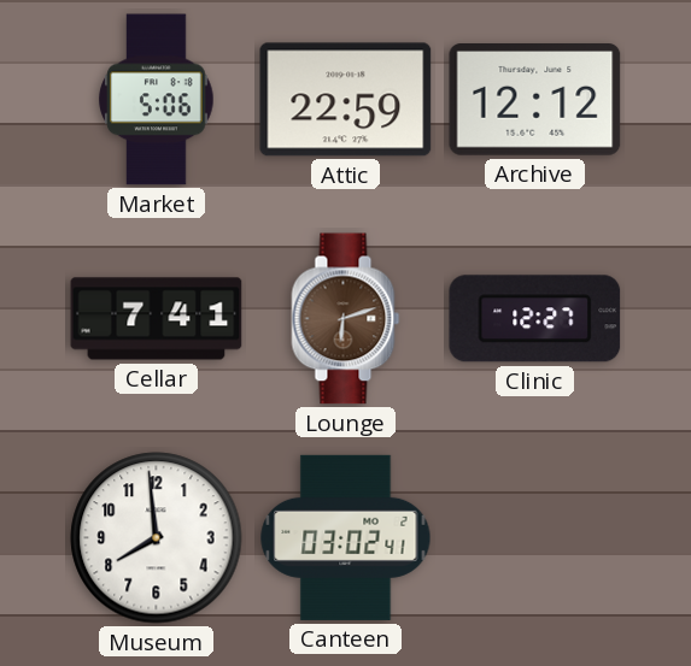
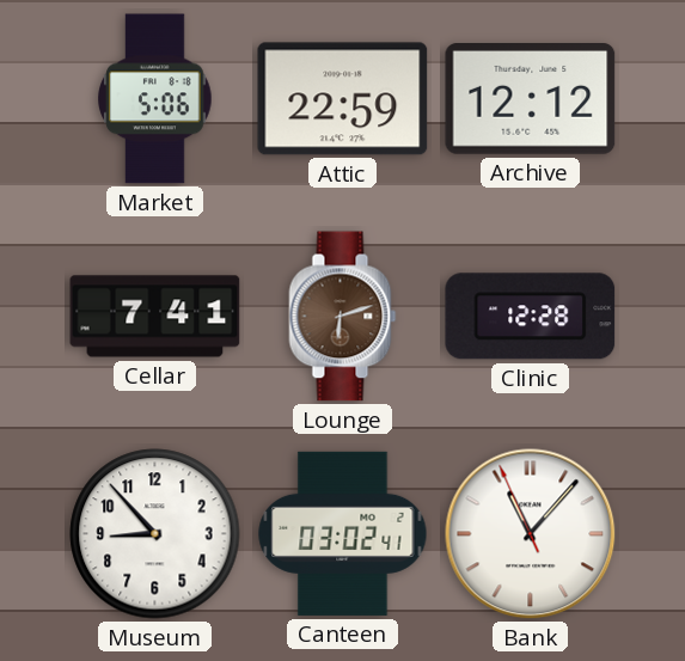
Clinic: 12:27 -> 12:28
Museum: 7:59 -> 8:53
Bank: none -> 11:06
